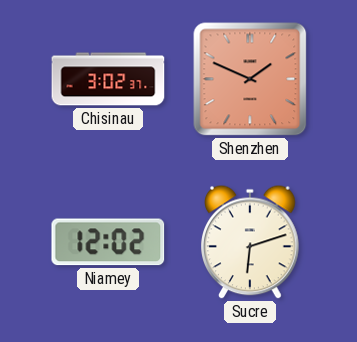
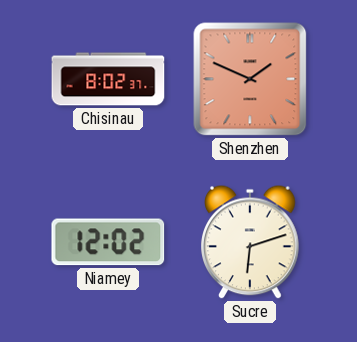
Chisinau: 3:02 -> 8:02
